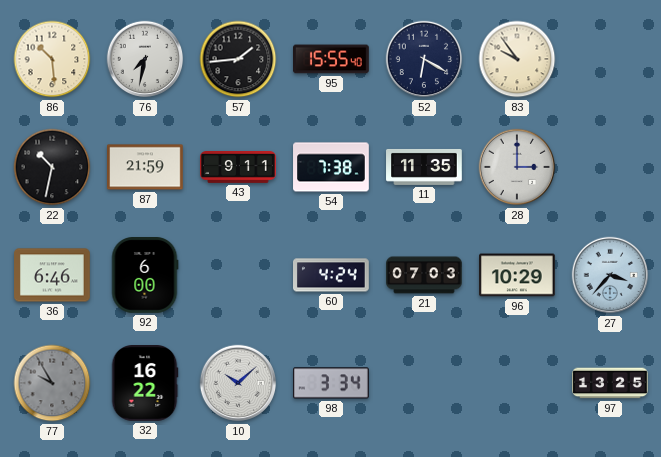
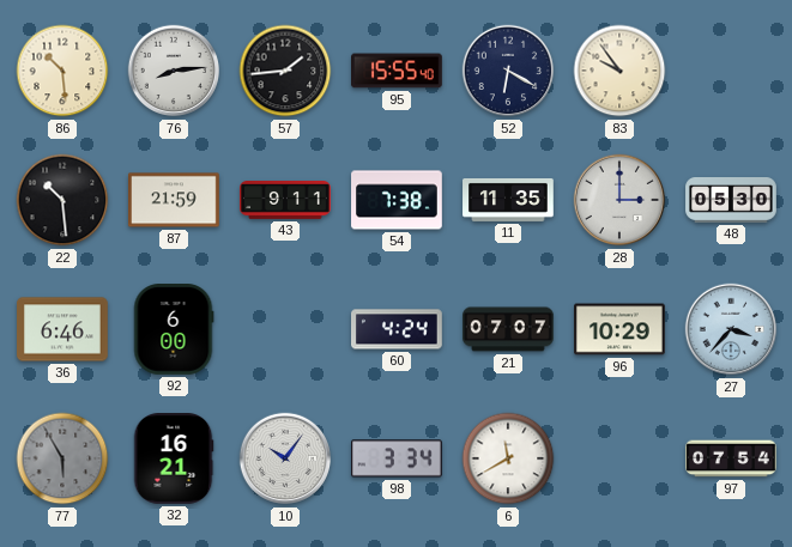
76: 7:32 -> 8:14
22: 10:32 -> 10:29
48: none -> 05:30
21: 07:03 -> 07:07
77: 9:55 -> 5:55
32: 16:22 -> 16:21
10: 10:08 -> 10:06
6: none -> 11:40
97: 13:25 -> 07:54
